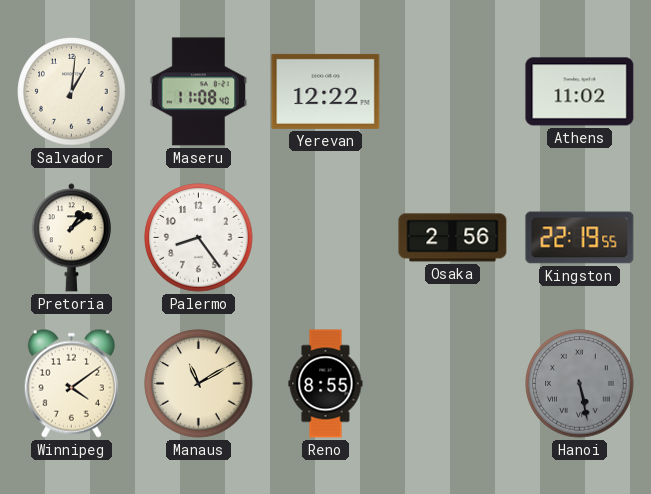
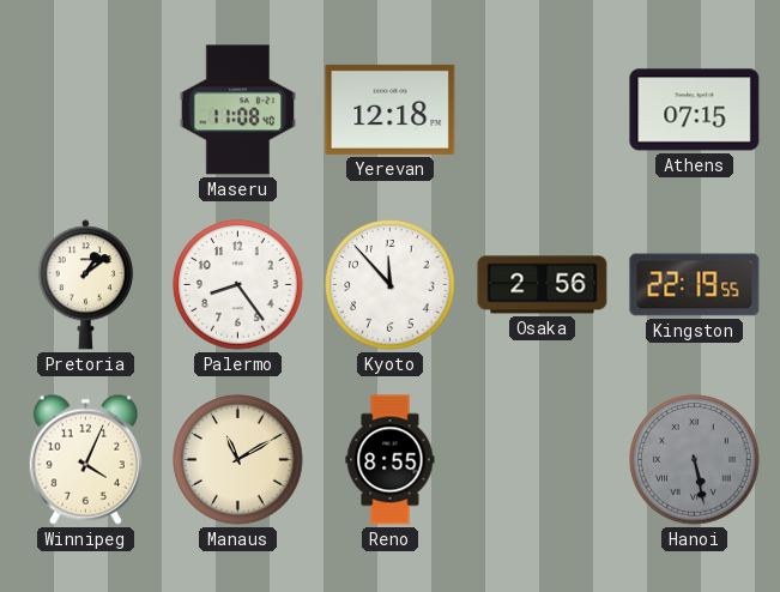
Salvador: 1:01 -> none
Yerevan: 12:22 -> 12:18
Athens: 11:02 -> 07:15
Kyoto: none -> 11:53
Winnipeg: 4:09 -> 4:04
